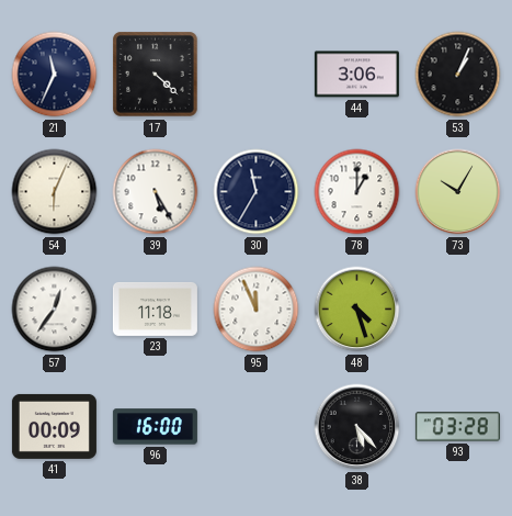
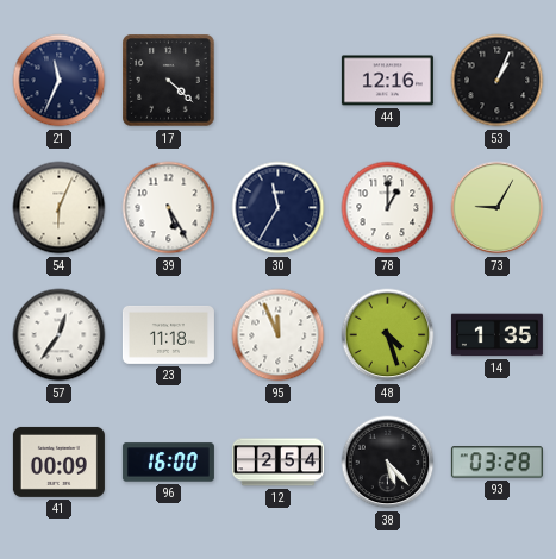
44: 3:06 -> 12:16
73: 10:05 -> 9:05
14: none -> 1:35
12: none -> 2:54
